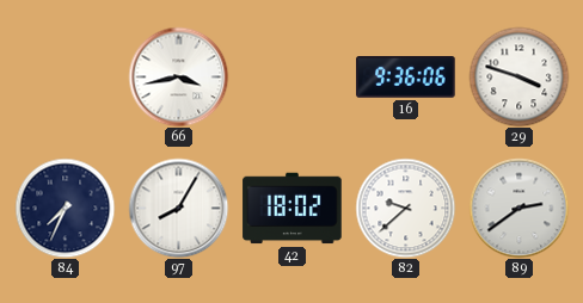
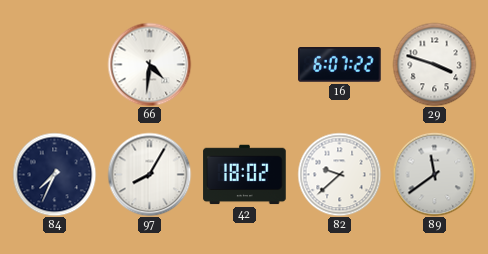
66: 3:43 -> 4:31
16: 9:36 -> 6:07
89: 2:39 -> 11:39
